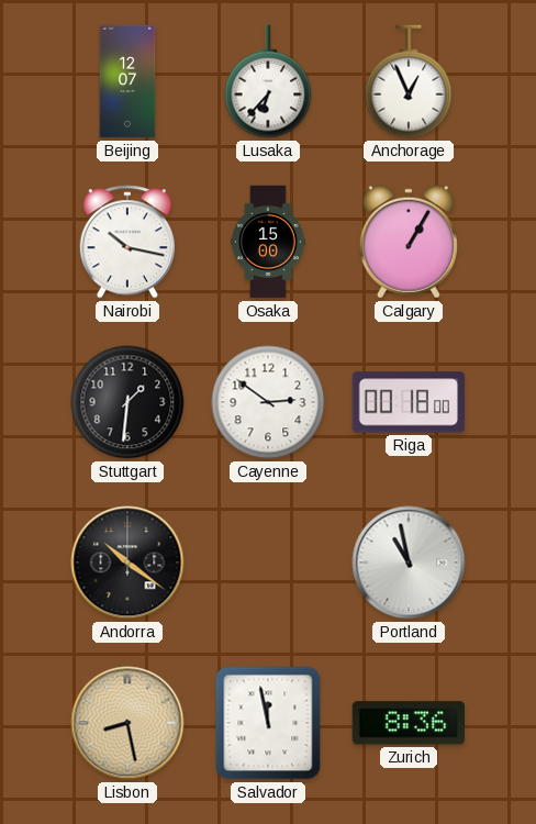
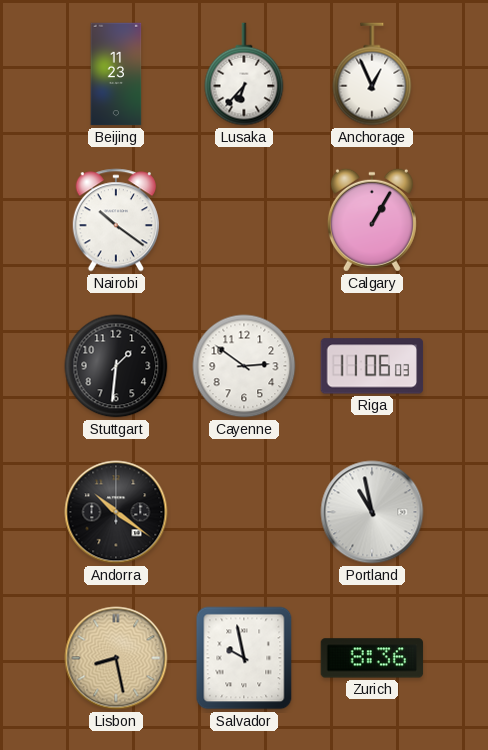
Beijing: 12:07 -> 11:23
Nairobi: 10:17 -> 10:21
Osaka: 15:00 -> none
Riga: 00:18 -> 11:06
Salvador: 11:58 -> 9:58
